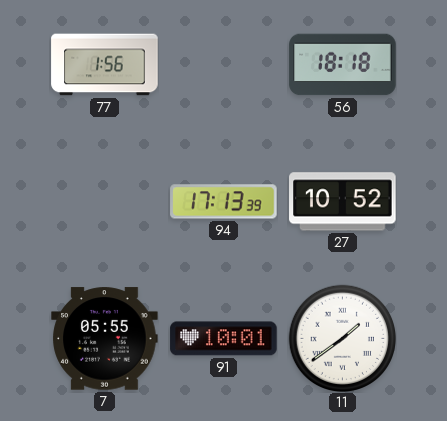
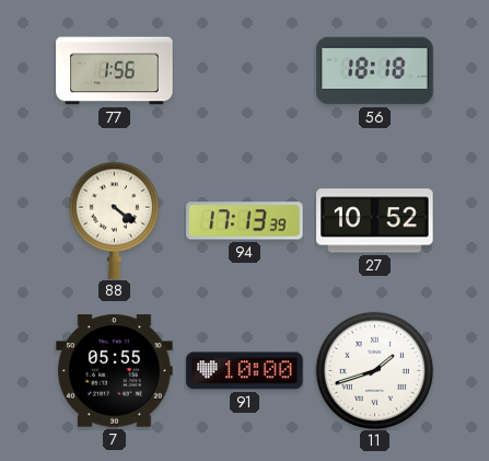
88: none -> 4:21
91: 10:01 -> 10:00
11: 1:39 -> 1:42
